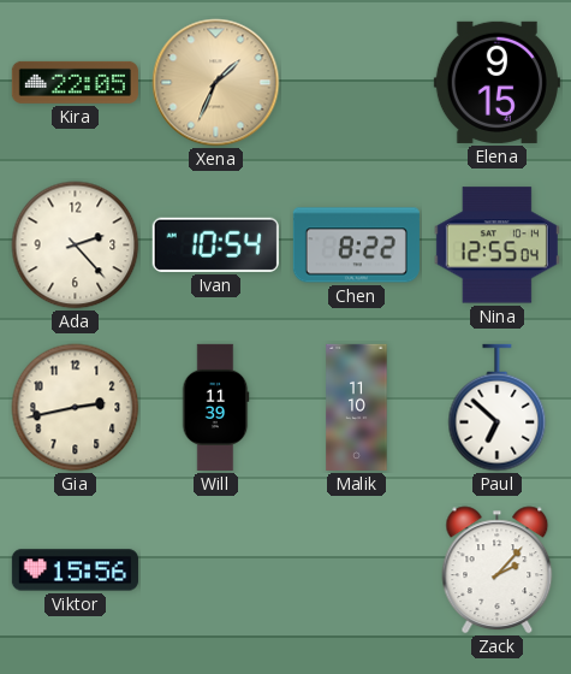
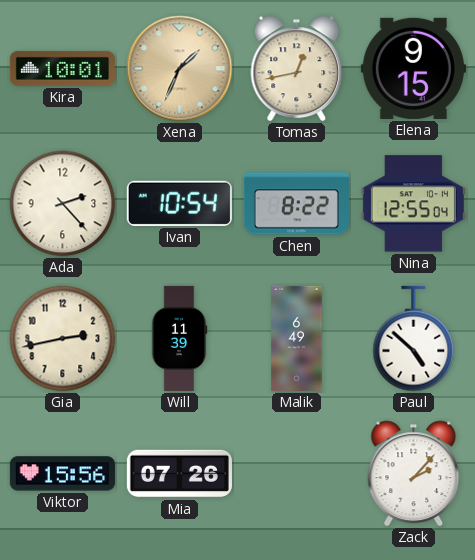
Kira: 22:05 -> 10:01
Tomas: none -> 12:43
Malik: 11:10 -> 6:49
Paul: 6:52 -> 4:52
Mia: none -> 07:26
